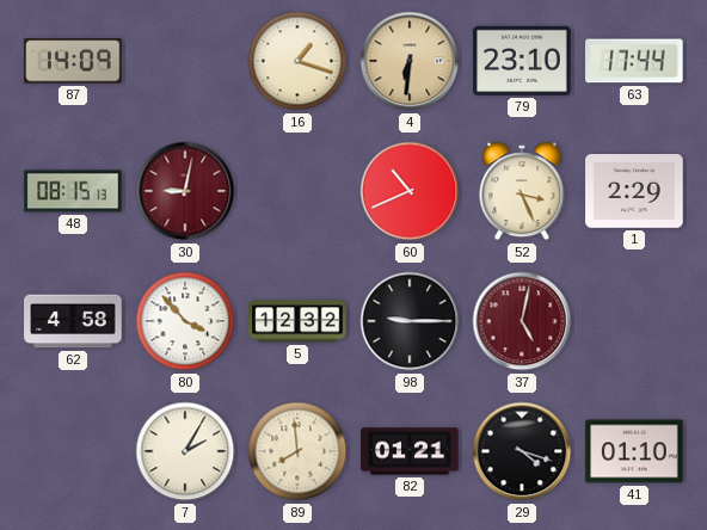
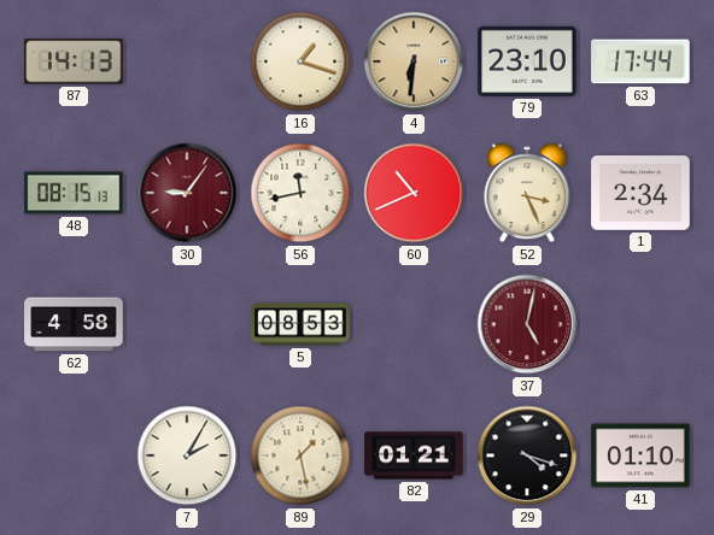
87: 14:09 -> 14:13
30: 9:02 -> 9:06
56: none -> 11:43
1: 2:29 -> 2:34
80: 3:53 -> none
5: 12:32 -> 08:53
98: 9:15 -> none
89: 7:59 -> 1:28
